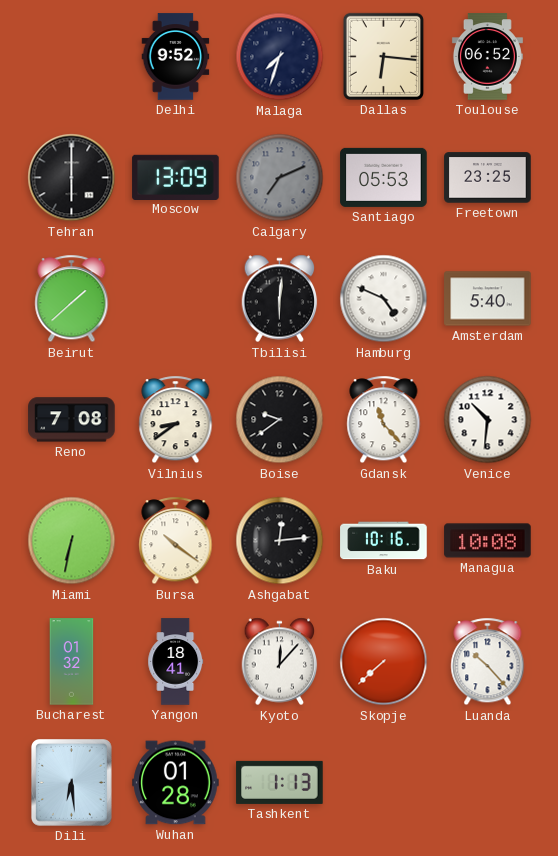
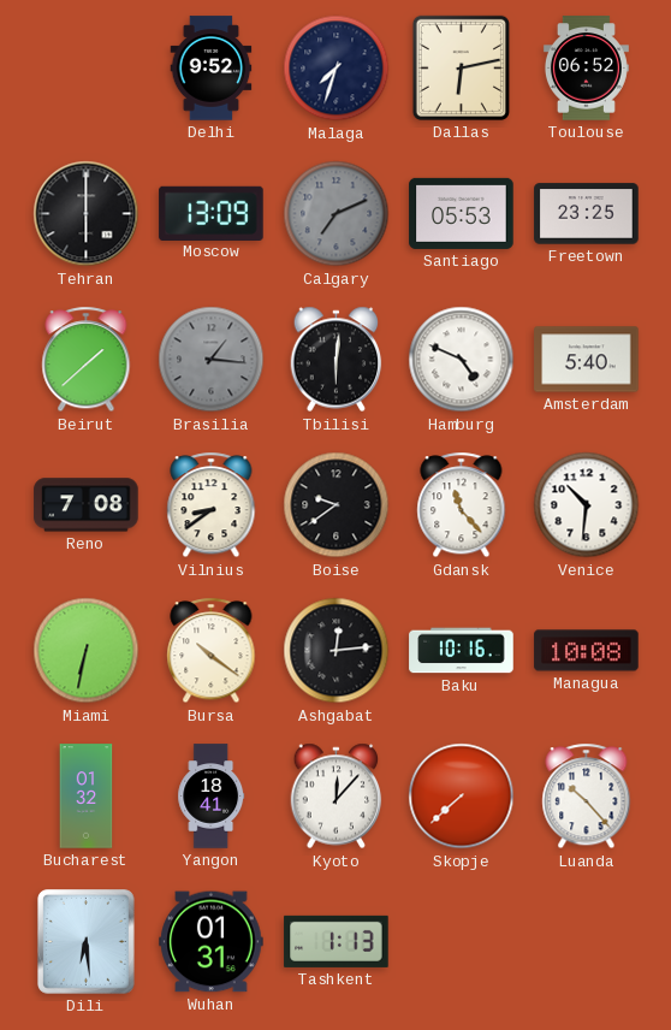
Dallas: 6:16 -> 6:13
Brasilia: none -> 1:16
Wuhan: 01:28 -> 01:31
